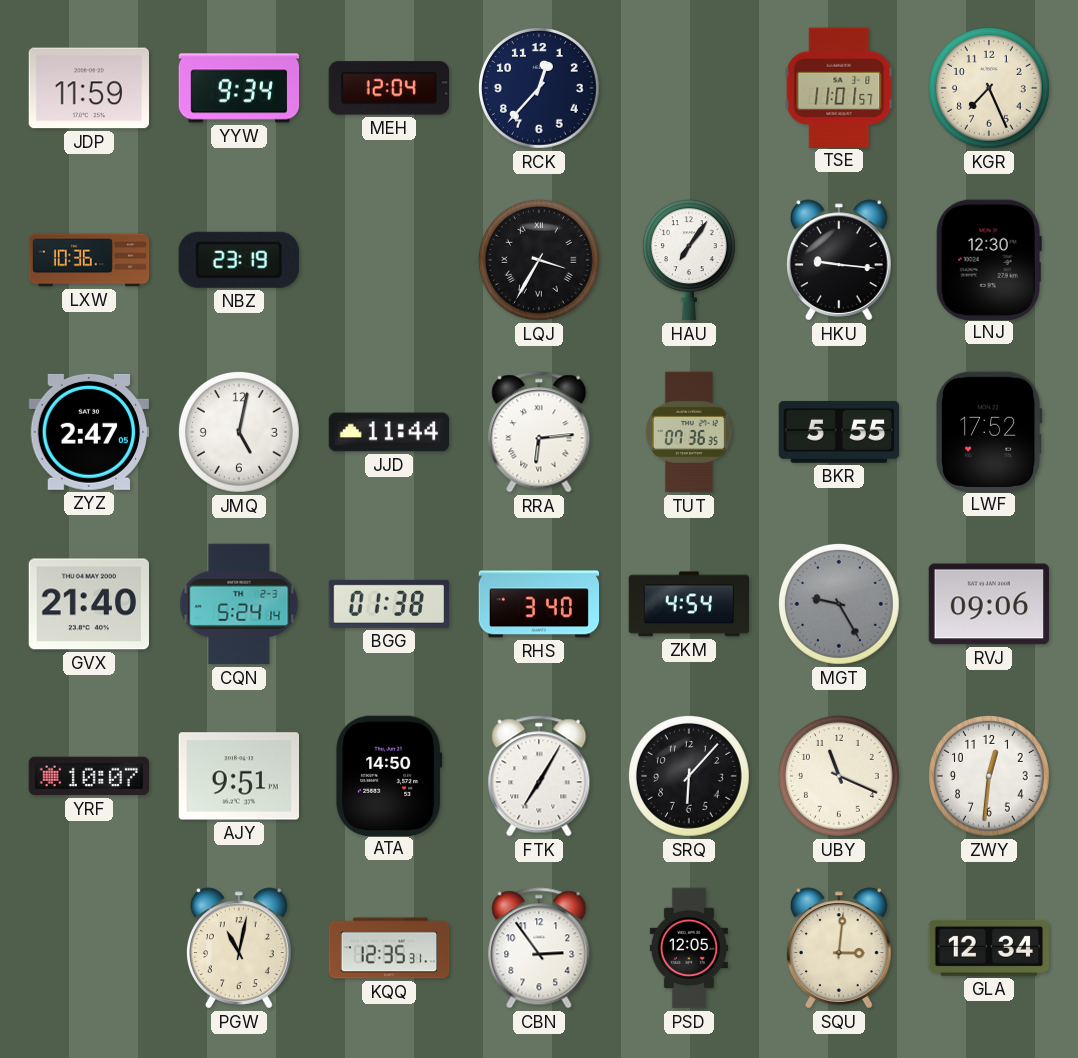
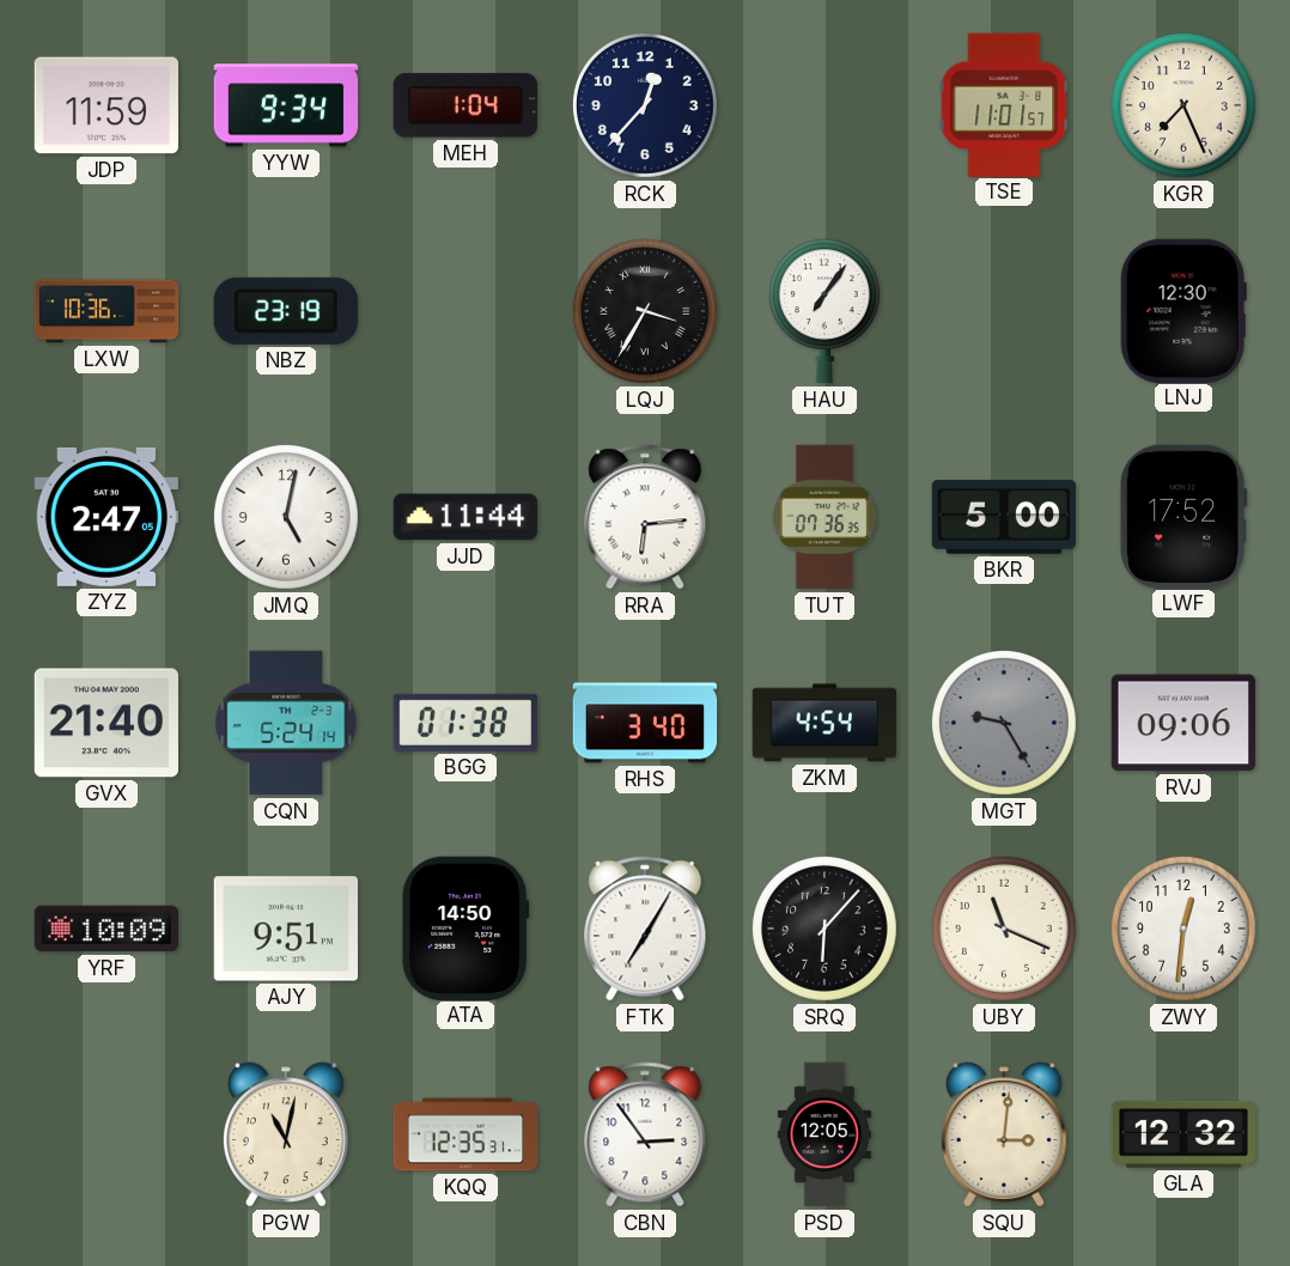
MEH: 12:04 -> 1:04
HKU: 9:16 -> none
BKR: 5:55 -> 5:00
YRF: 10:07 -> 10:09
GLA: 12:34 -> 12:32
